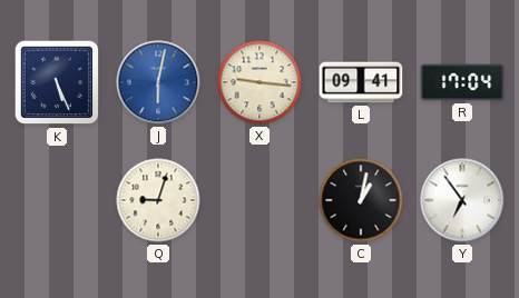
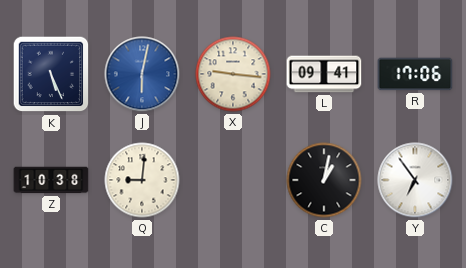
R: 17:04 -> 17:06
Z: none -> 10:38
Q: 9:03 -> 9:01
